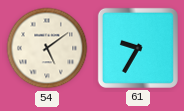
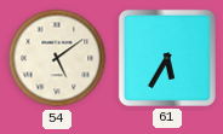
61: 9:35 -> 5:35
